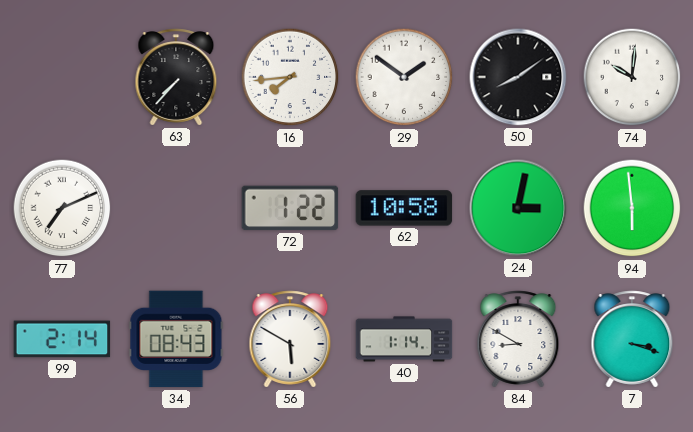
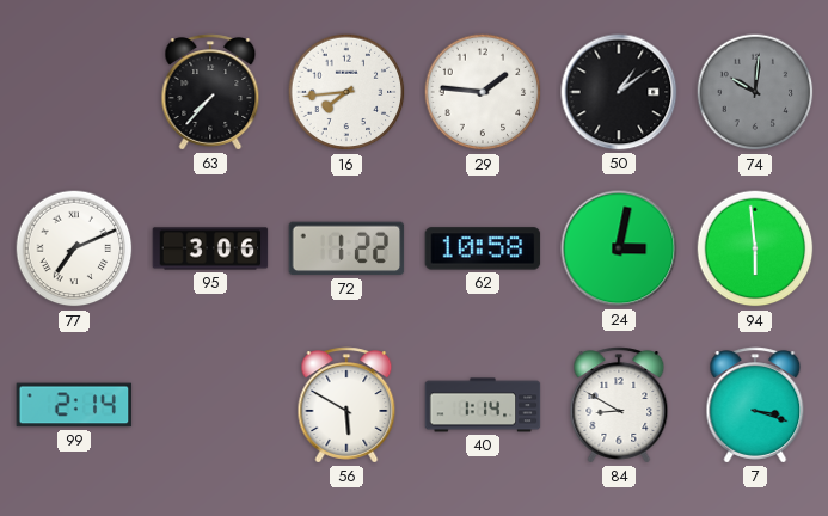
29: 1:51 -> 1:46
50: 8:09 -> 1:09
74 dial: white -> grey
95: none -> 3:06
34: 08:43 -> none
